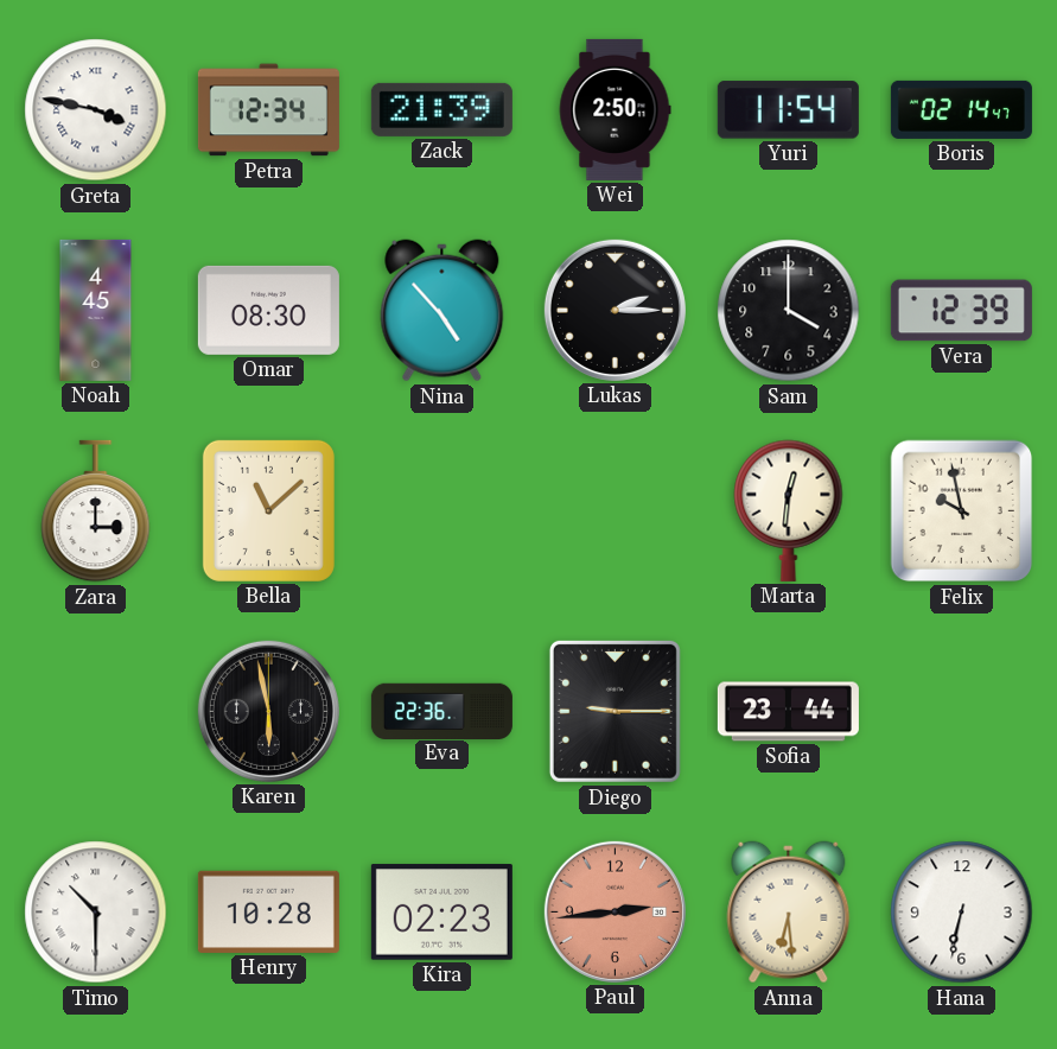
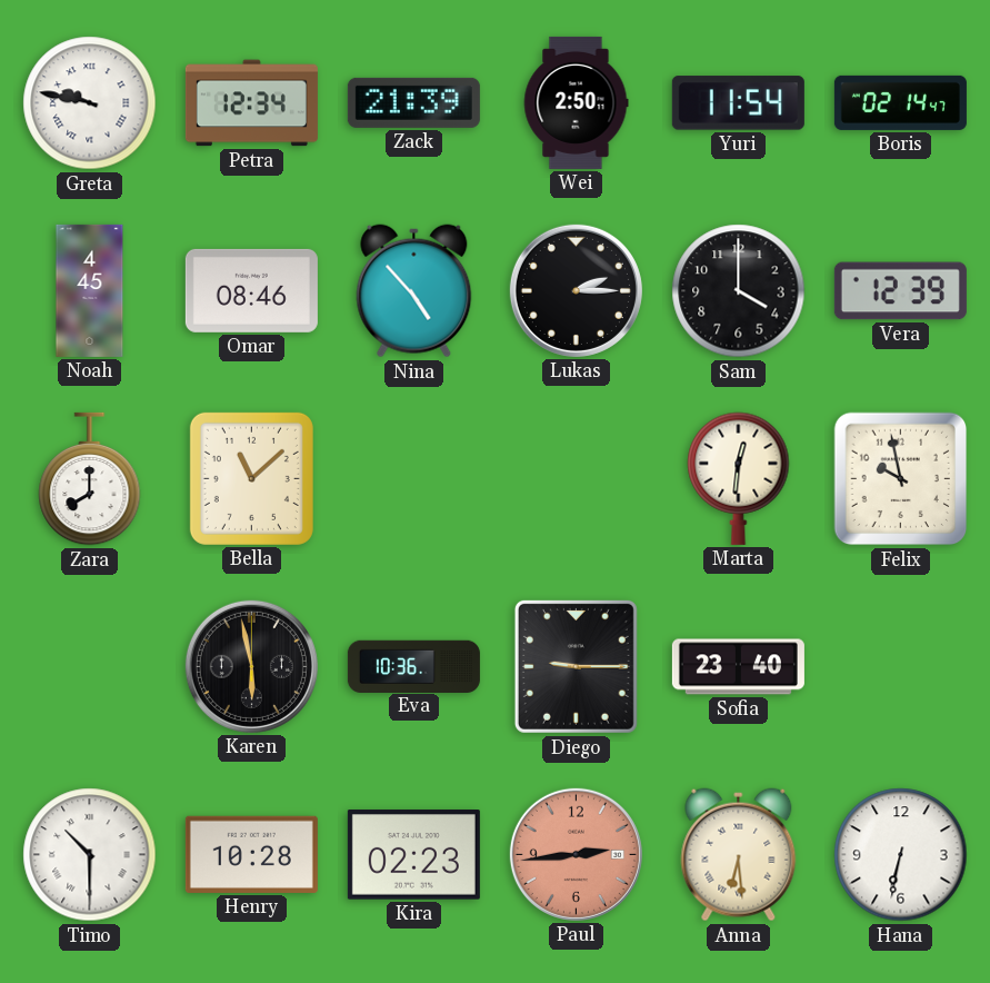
Greta: 3:47 -> 9:47
Omar: 08:30 -> 08:46
Zara: 3:00 -> 8:00
Eva: 22:36 -> 10:36
Sofia: 23:44 -> 23:40
